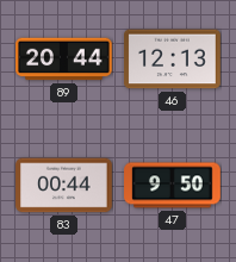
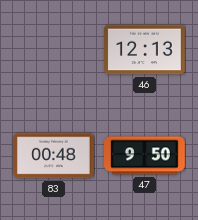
89: 20:44 -> none
83: 00:44 -> 00:48
